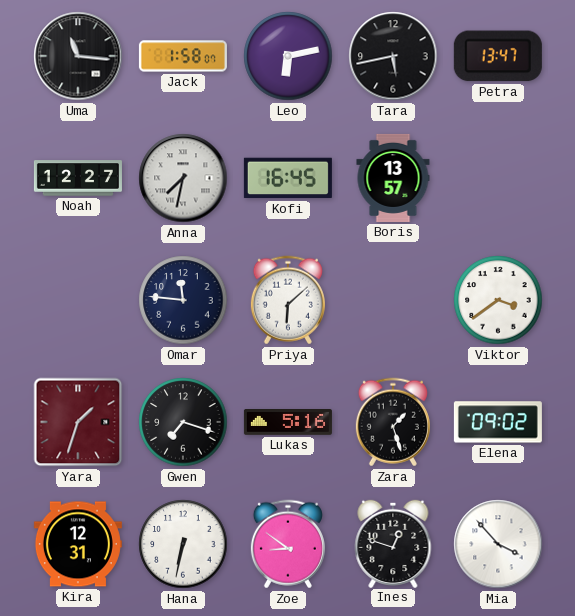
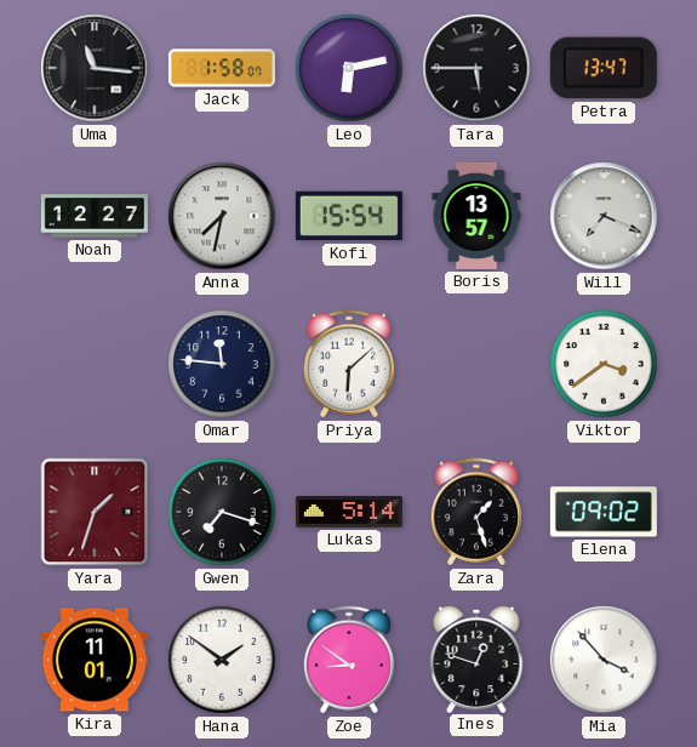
Tara: 5:43 -> 5:45
Kofi: 16:45 -> 15:54
Will: none -> 7:19
Lukas: 5:16 -> 5:14
Kira: 12:31 -> 11:01
Hana: 6:32 -> 1:51
